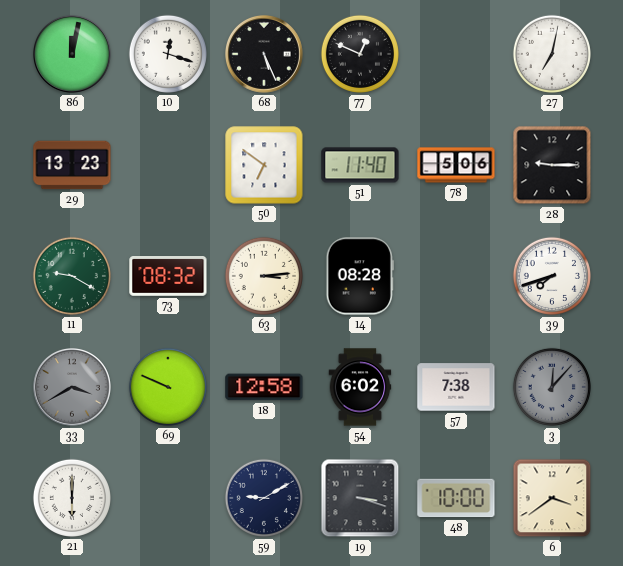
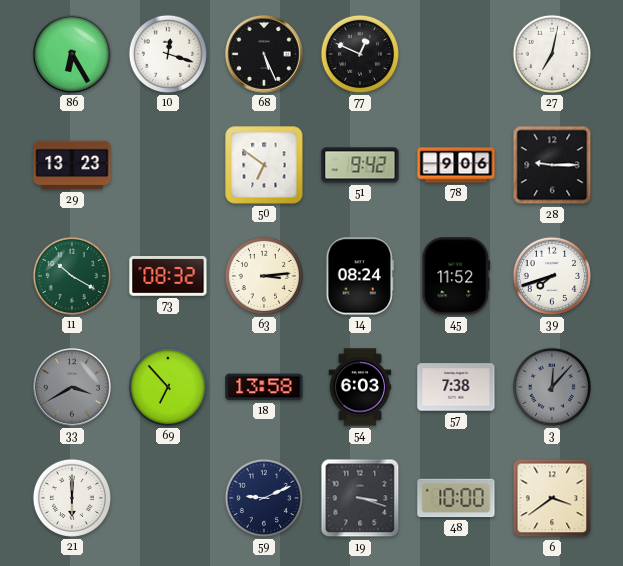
86: 12:02 -> 6:25
51: 11:40 -> 9:42
78: 5:06 -> 9:06
11: 9:20 -> 10:20
14: 08:28 -> 08:24
45: none -> 11:52
69: 9:49 -> 6:53
18: 12:58 -> 13:58
54: 6:02 -> 6:03
59: 9:10 -> 9:11
